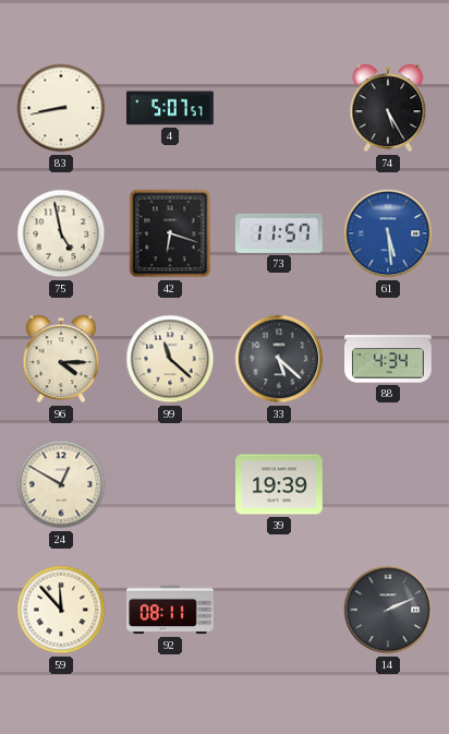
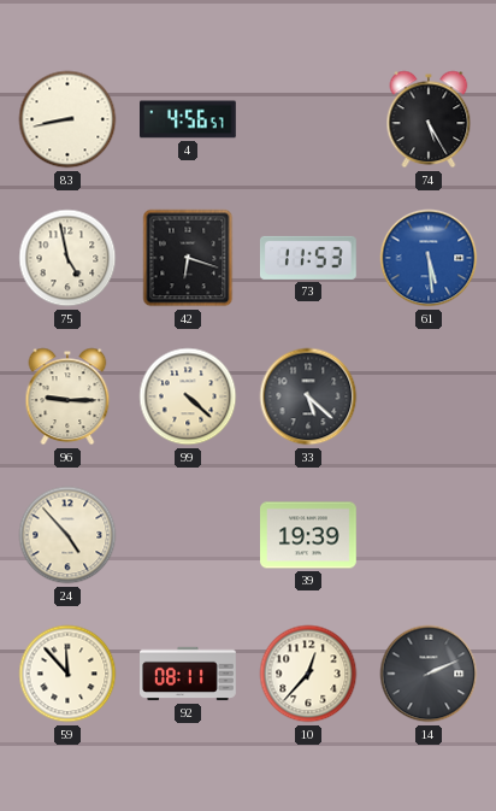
4: 5:07 -> 4:56
73: 11:57 -> 11:53
96: 4:15 -> 9:15
99: 11:22 -> 4:22
88: 4:34 -> none
24: 12:50 -> 4:53
10: none -> 12:37
